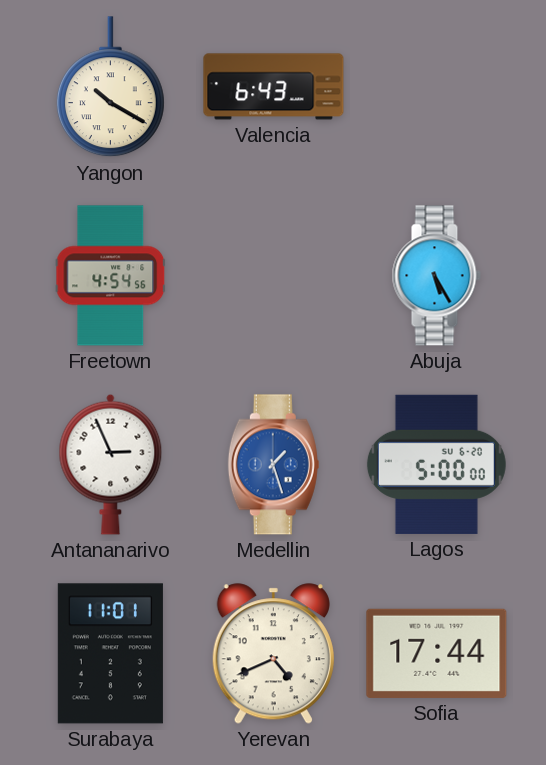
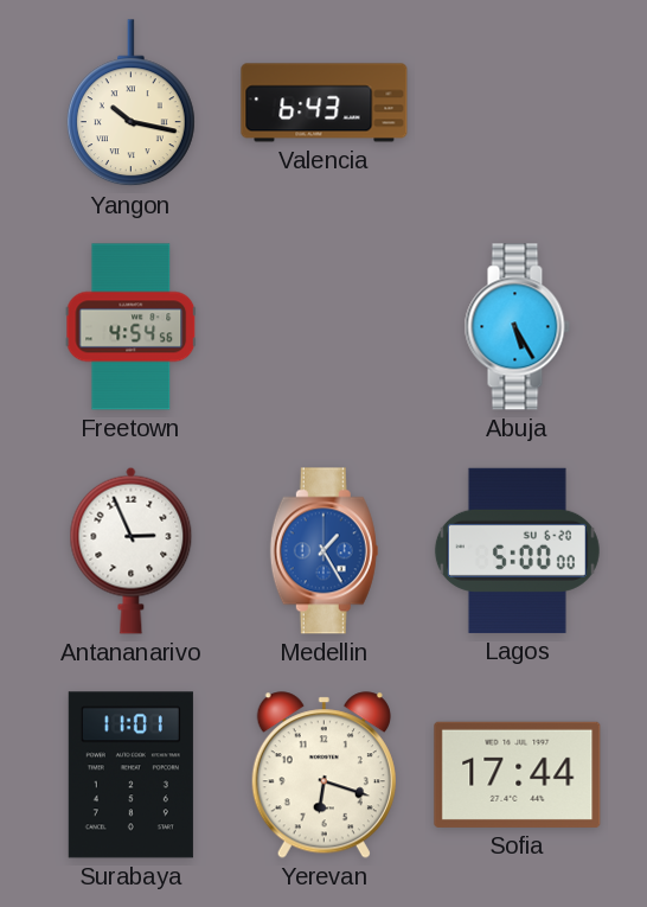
Yangon: 10:20 -> 10:17
Medellin: 1:27 -> 1:25
Yerevan: 4:41 -> 6:18
